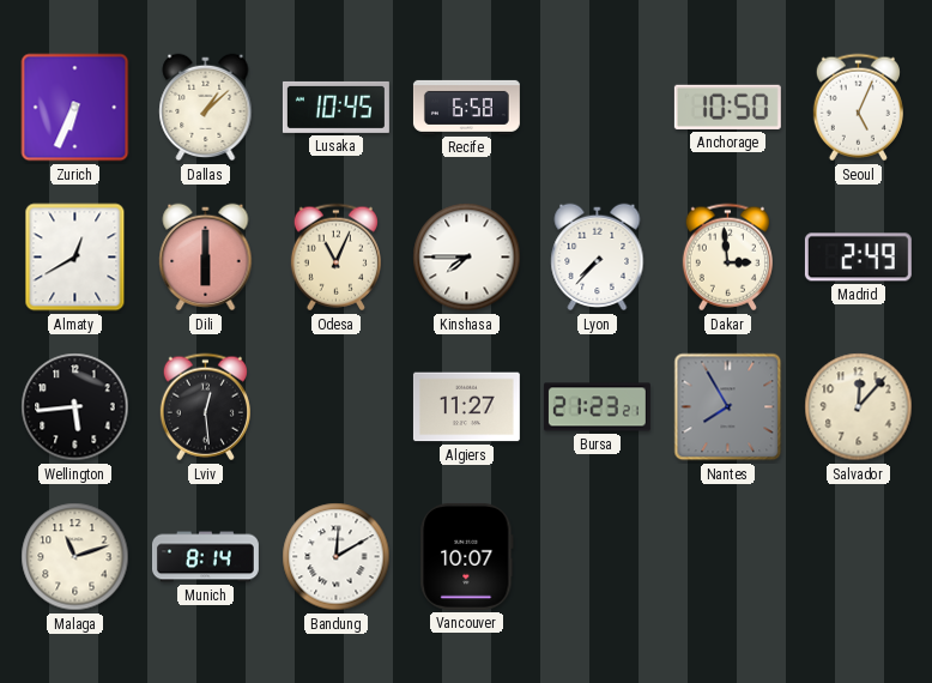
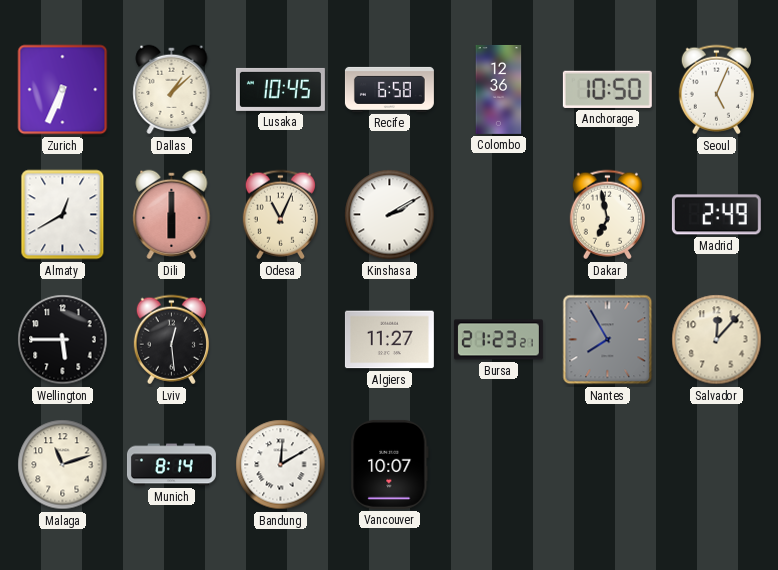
Colombo: none -> 12:36
Kinshasa: 7:45 -> 2:10
Lyon: 7:37 -> none
Dakar: 2:59 -> 6:58
Wellington: 5:44 -> 5:45
